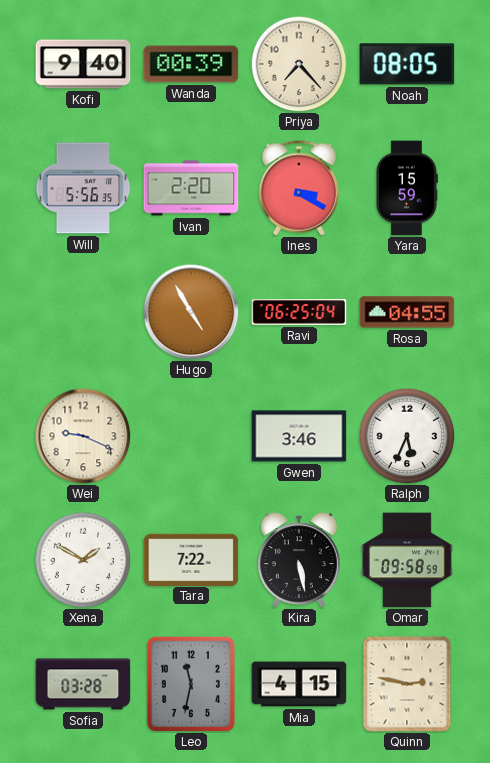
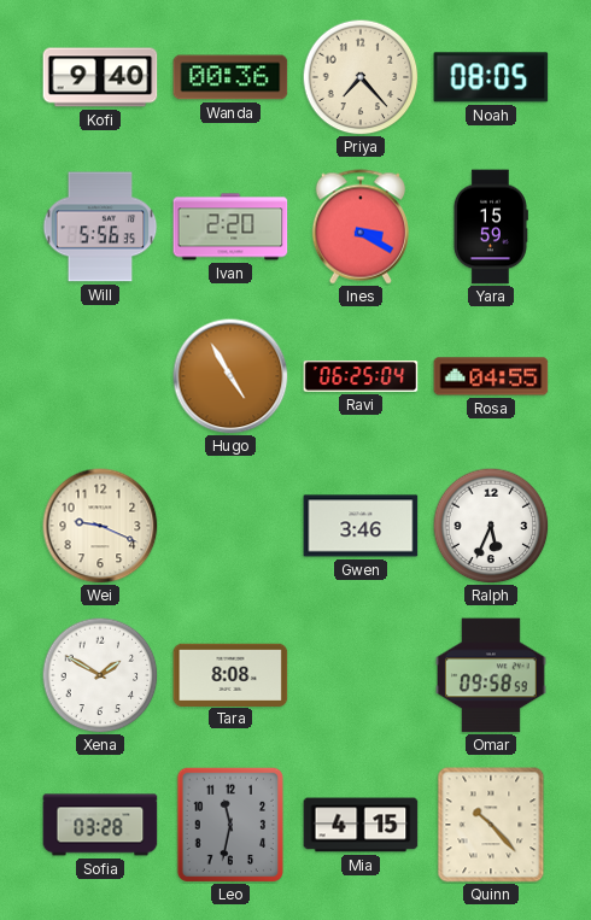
Wanda: 00:39 -> 00:36
Tara: 7:22 -> 8:08
Kira: 5:28 -> none
Quinn: 2:47 -> 10:23
